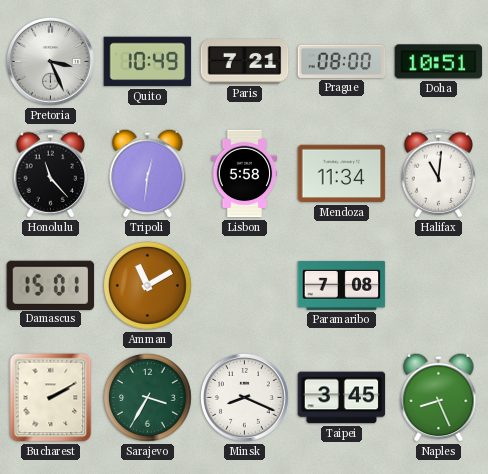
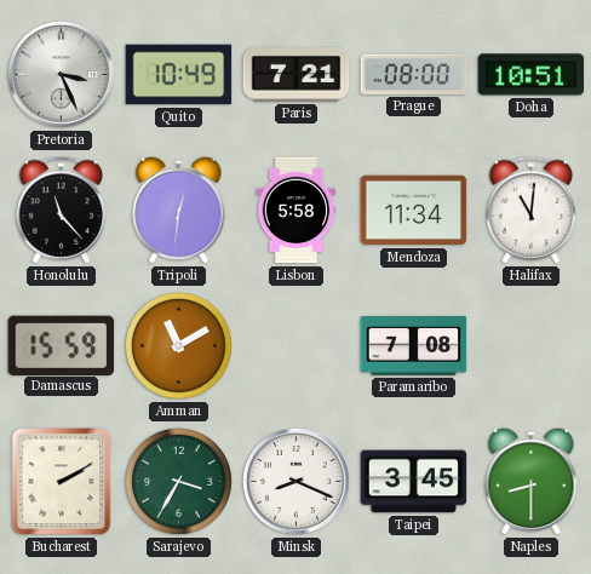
Damascus: 15:01 -> 15:59
Naples: 8:26 -> 8:30
